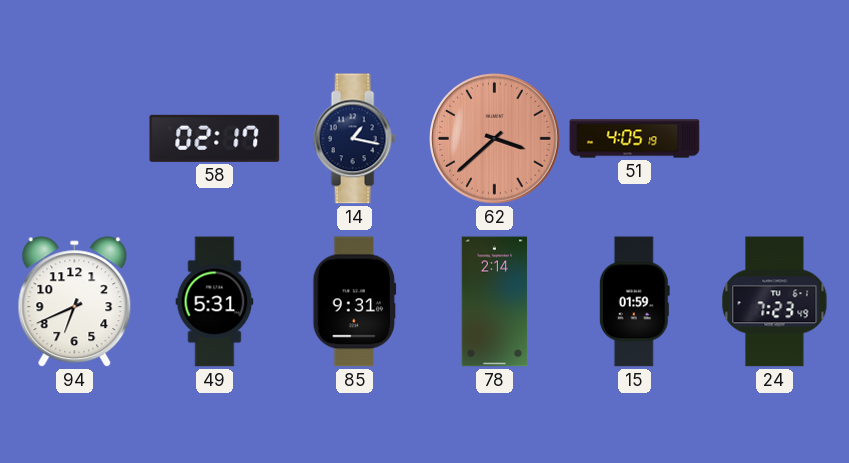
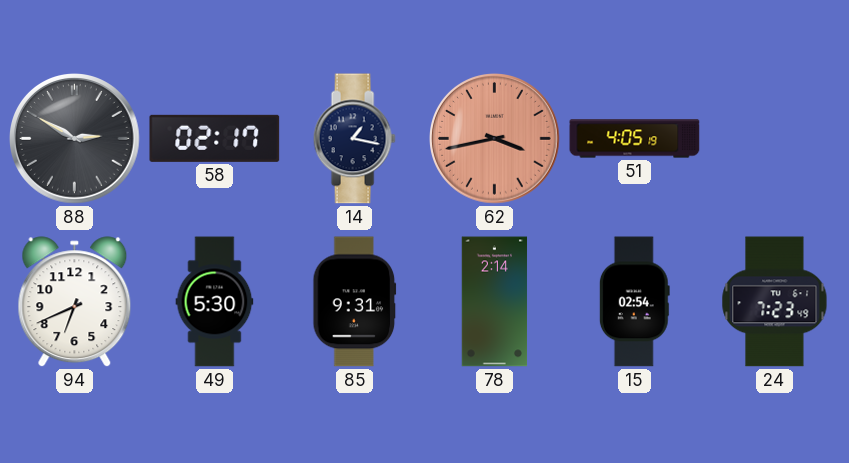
88: none -> 2:50
62: 3:38 -> 3:43
49: 5:31 -> 5:30
15: 01:59 -> 02:54
